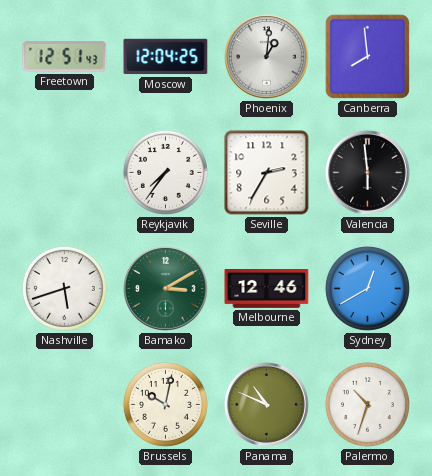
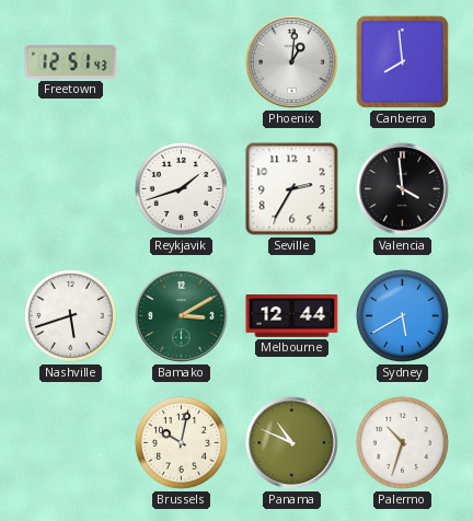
Moscow: 12:04 -> none
Reykjavik: 7:36 -> 1:42
Valencia: 5:59 -> 3:59
Melbourne: 12:46 -> 12:44
Sydney: 12:40 -> 5:40
